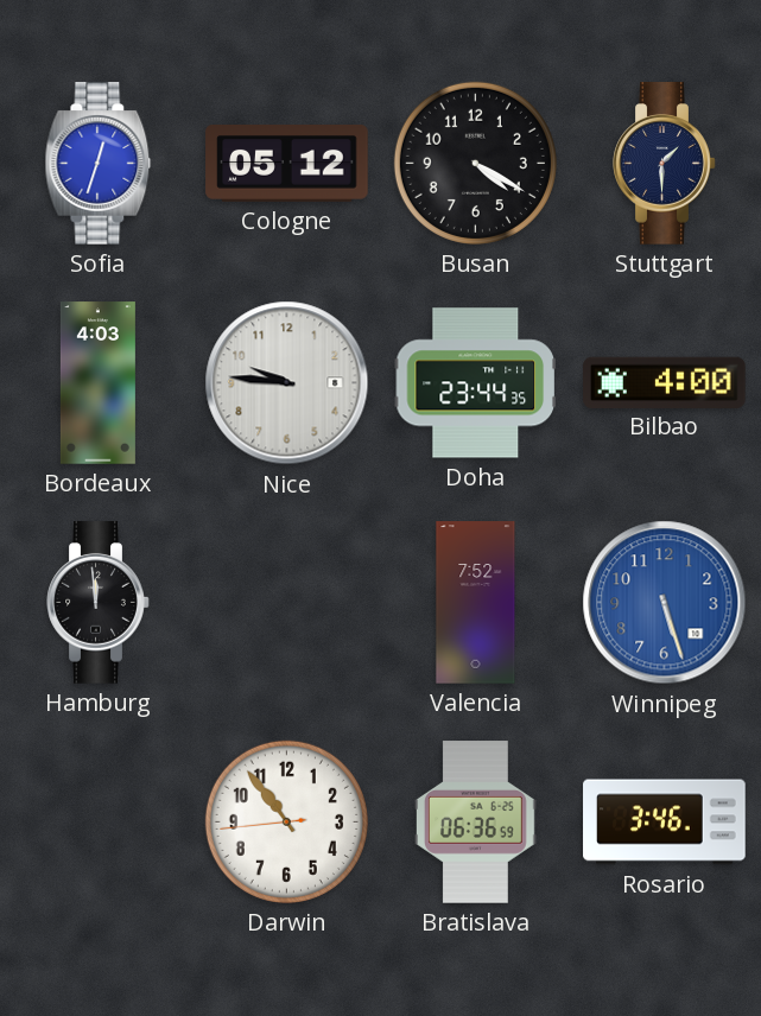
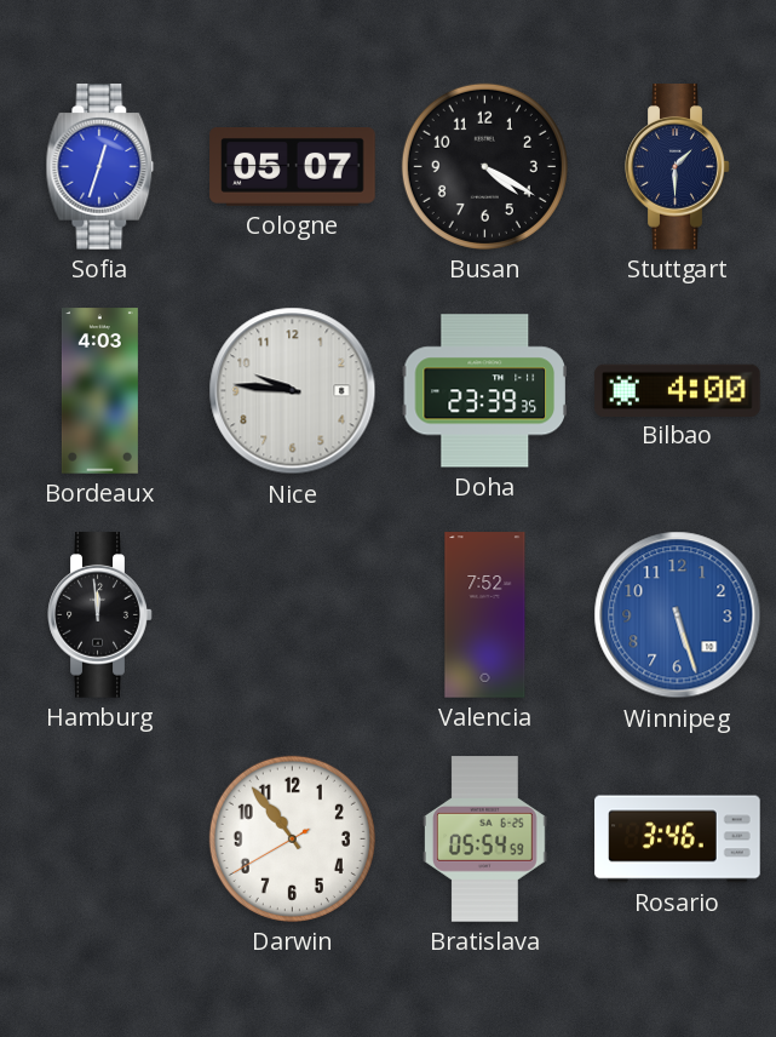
Cologne: 05:12 -> 05:07
Doha: 23:44 -> 23:39
Darwin: 10:53:44 -> 10:53:40
Bratislava: 06:36 -> 05:54
